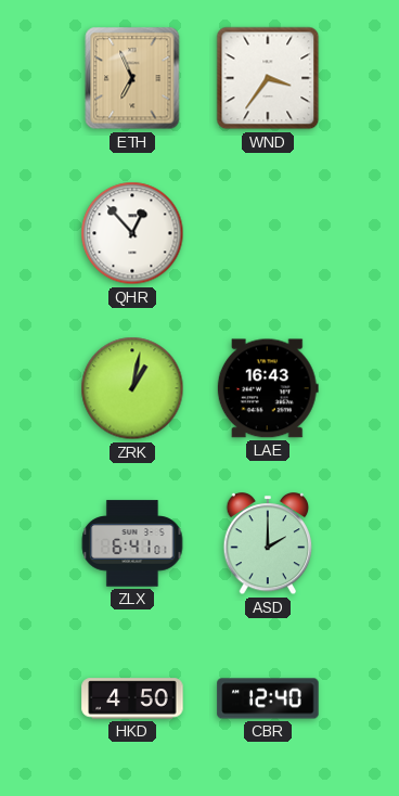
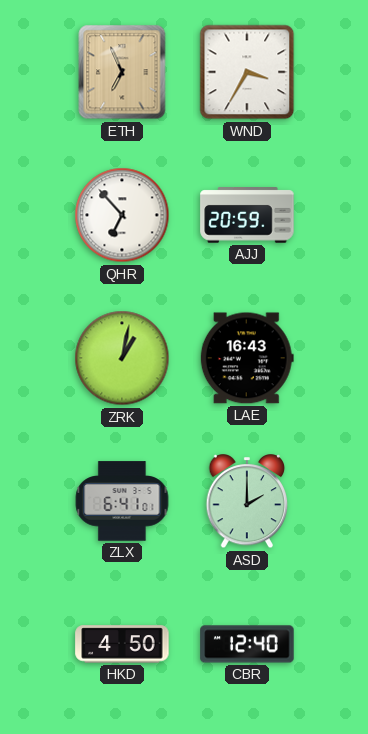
WND: 3:36 -> 3:35
QHR: 12:53 -> 6:53
AJJ: none -> 20:59
